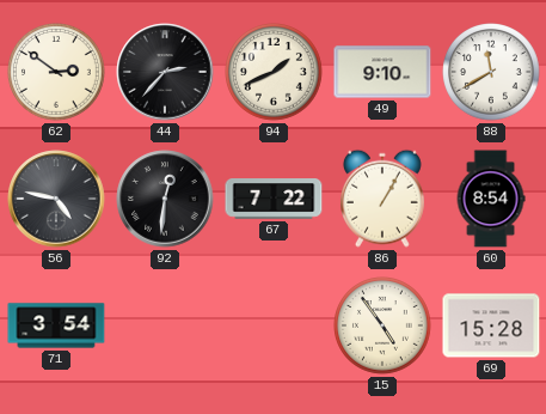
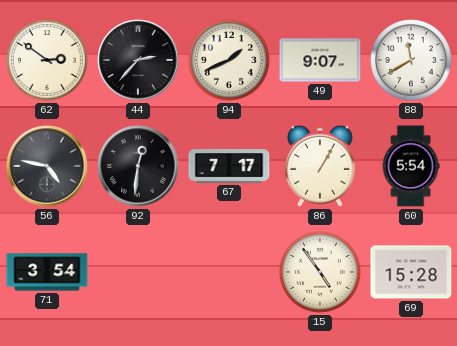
49: 9:10 -> 9:07
67: 7:22 -> 7:17
60: 8:54 -> 5:54
